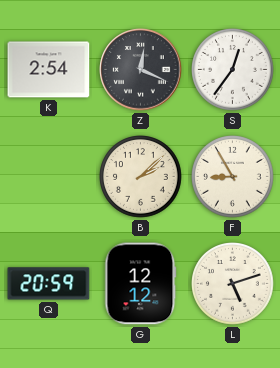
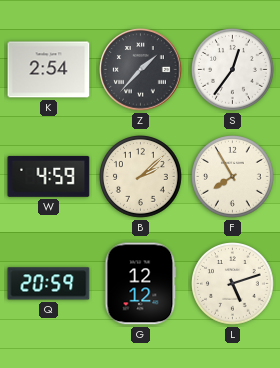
Z: 12:19 -> 1:37
W: none -> 4:59
F: 8:55 -> 7:55
